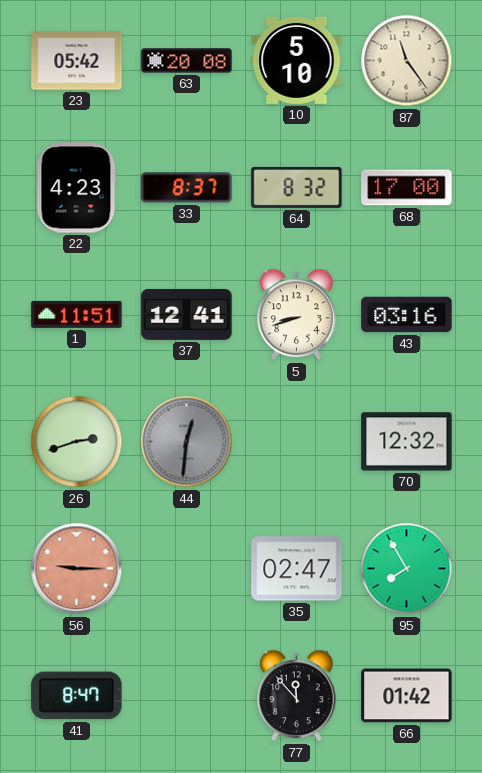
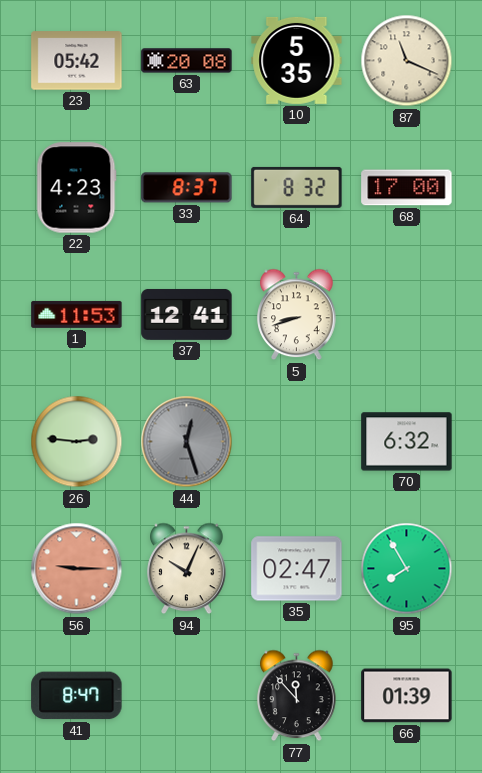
10: 5:10 -> 5:35
87: 11:24 -> 11:19
1: 11:51 -> 11:53
43: 03:16 -> none
26: 2:42 -> 2:46
44: 12:31 -> 12:27
70: 12:32 -> 6:32
94: none -> 10:04
66: 01:42 -> 01:39
